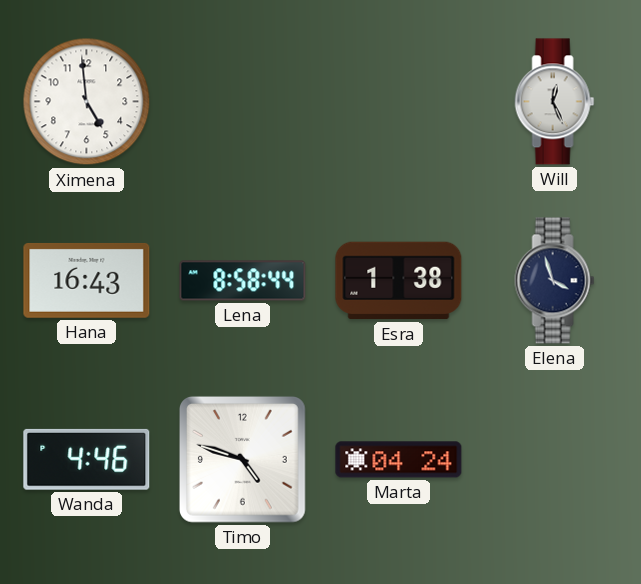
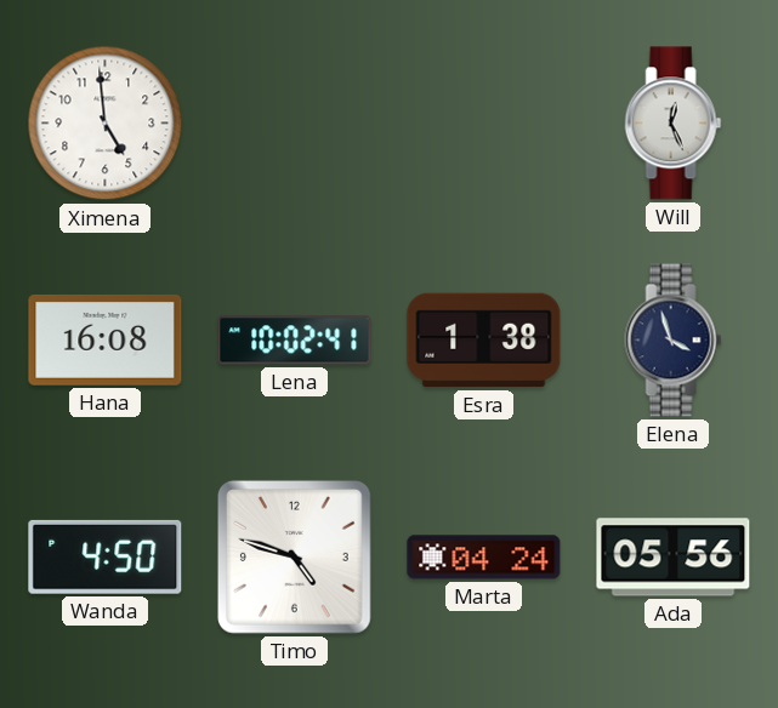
Hana: 16:43 -> 16:08
Lena: 8:58 -> 10:02
Wanda: 4:46 -> 4:50
Ada: none -> 05:56
